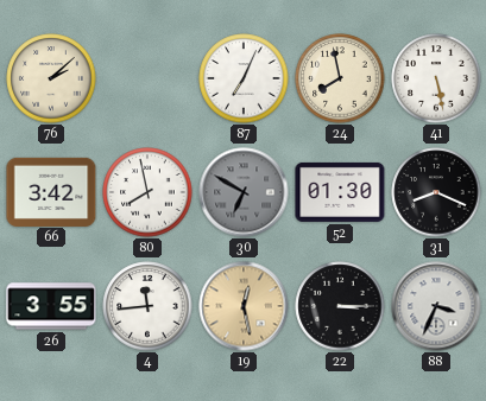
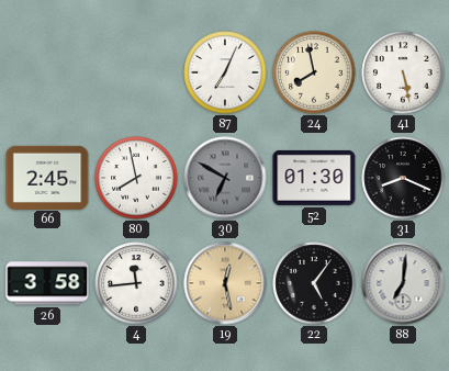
76: 2:08 -> none
66: 3:42 -> 2:45
26: 3:55 -> 3:58
22: 3:15 -> 5:06
88: 3:34 -> 7:01
